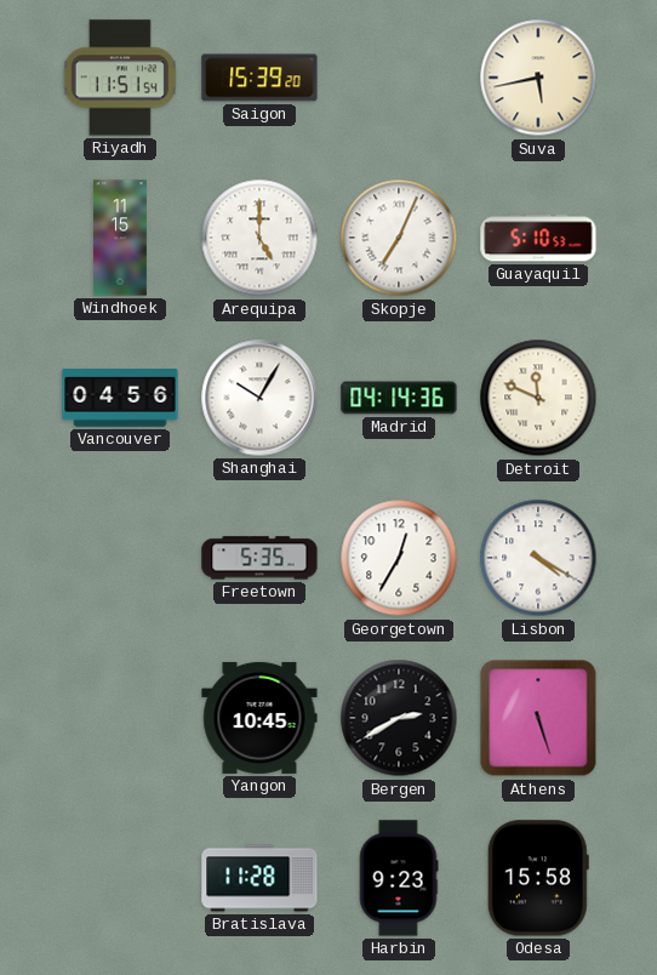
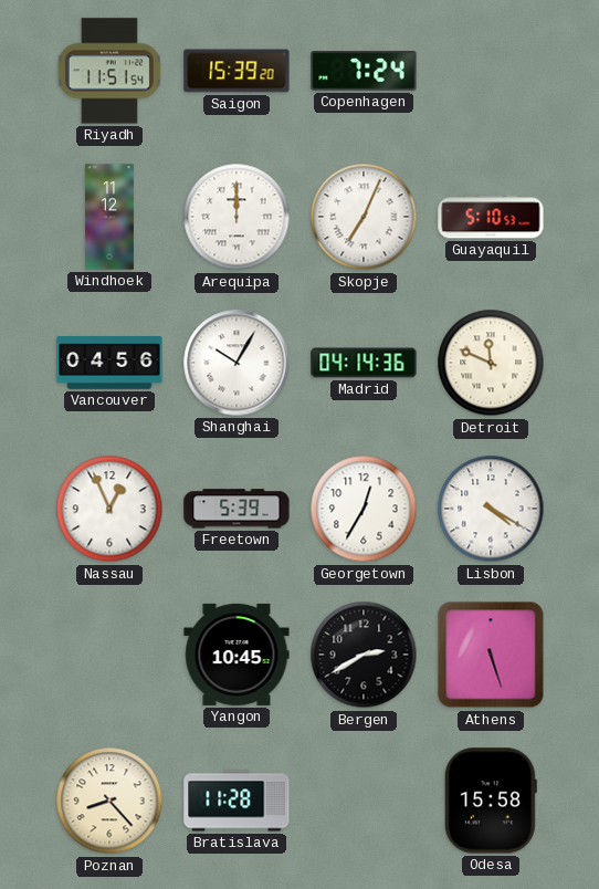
Copenhagen: none -> 7:24
Suva: 5:43 -> none
Windhoek: 11:15 -> 11:12
Arequipa: 5:00 -> 12:00
Nassau: none -> 12:56
Freetown: 5:35 -> 5:39
Poznan: none -> 8:23
Harbin: 9:23 -> none
